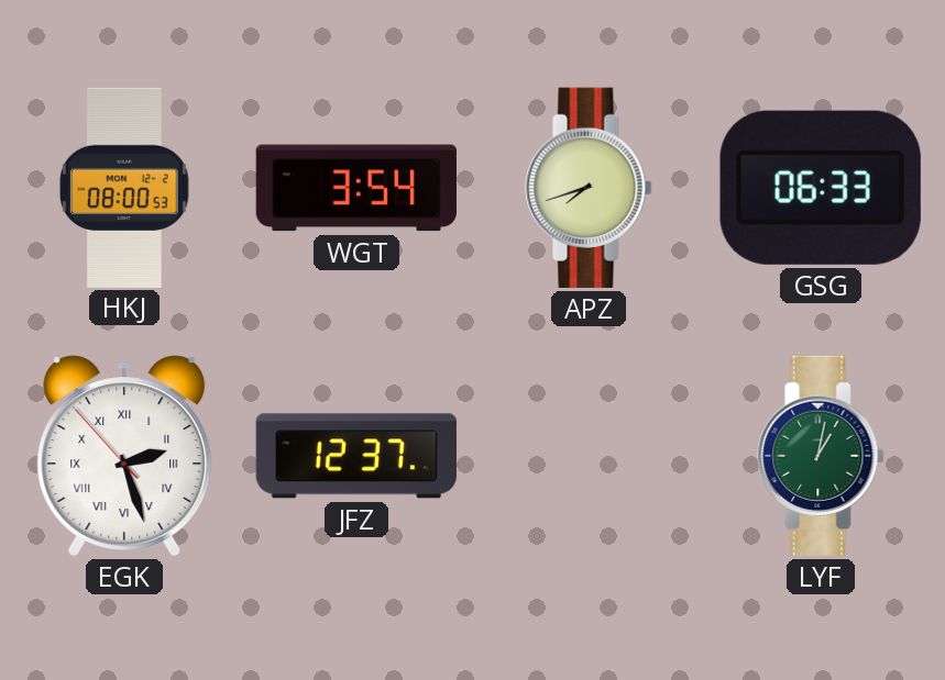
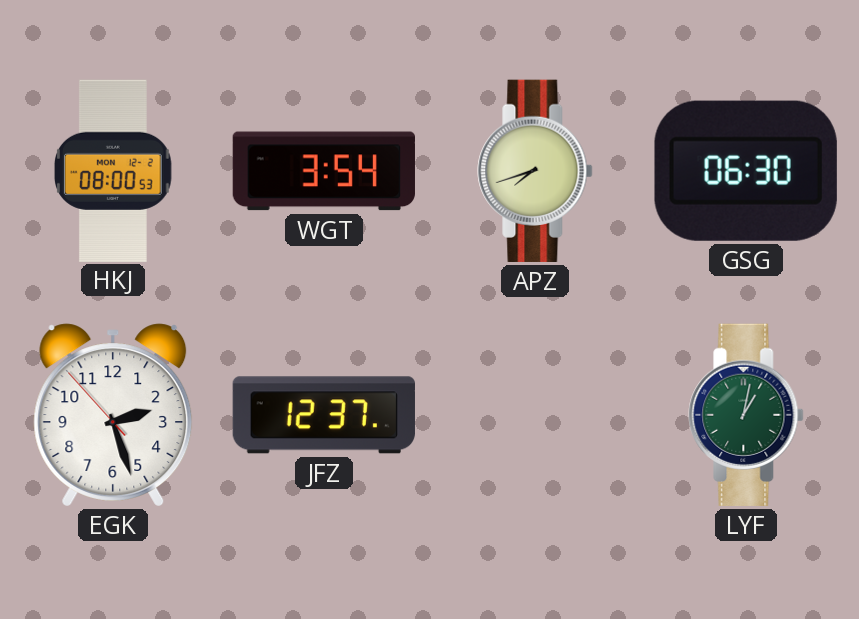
GSG: 06:33 -> 06:30
EGK numerals: Roman -> Arabic
